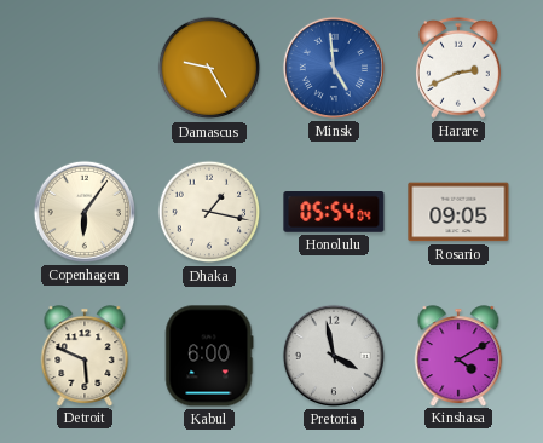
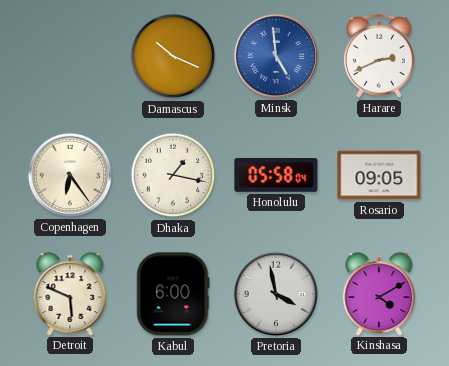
Damascus: 9:25 -> 10:19
Copenhagen: 6:06 -> 6:24
Honolulu: 05:54 -> 05:58
